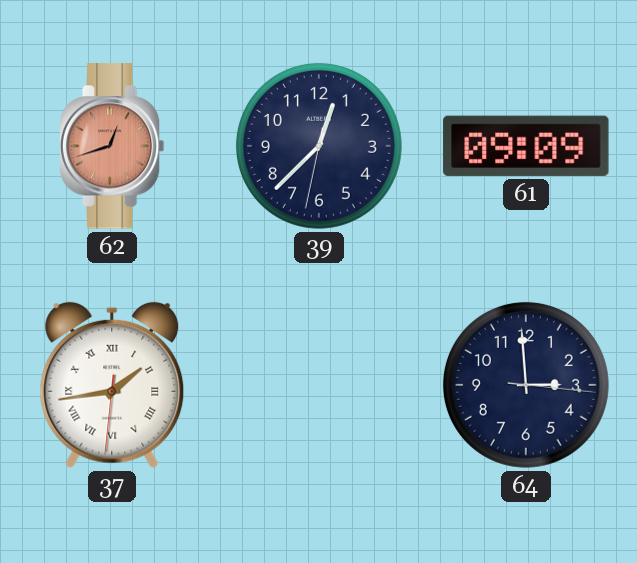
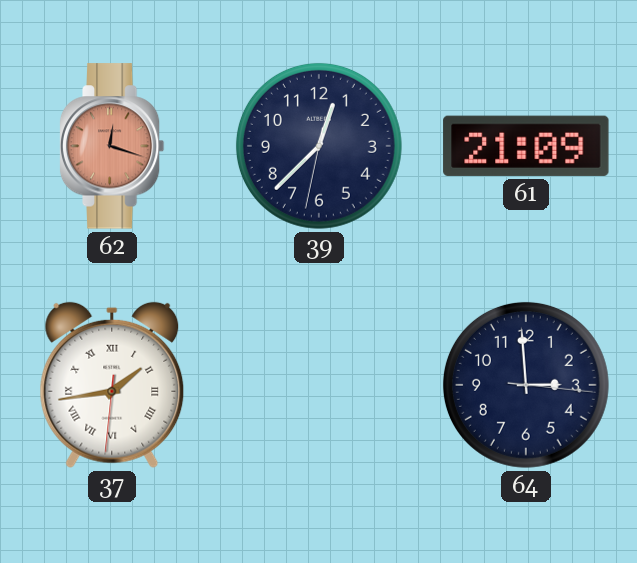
62: 12:42 -> 12:18
61: 09:09 -> 21:09
